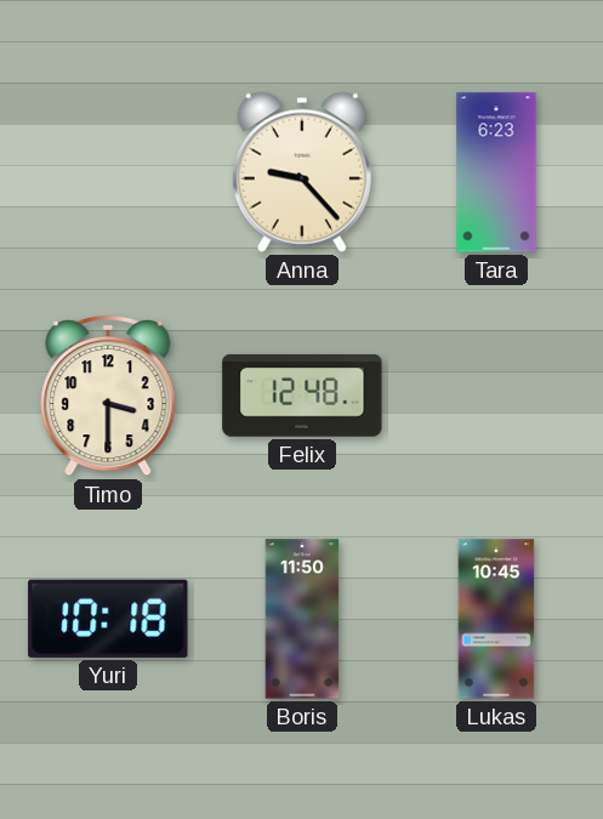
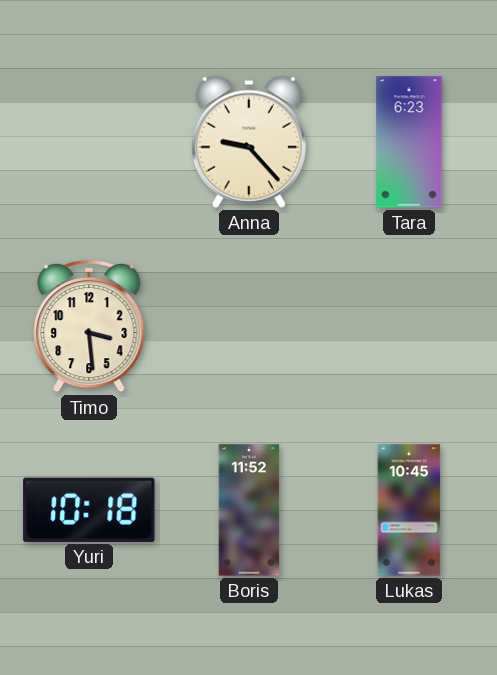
Timo: 3:30 -> 3:29
Felix: 12:48 -> none
Boris: 11:50 -> 11:52
